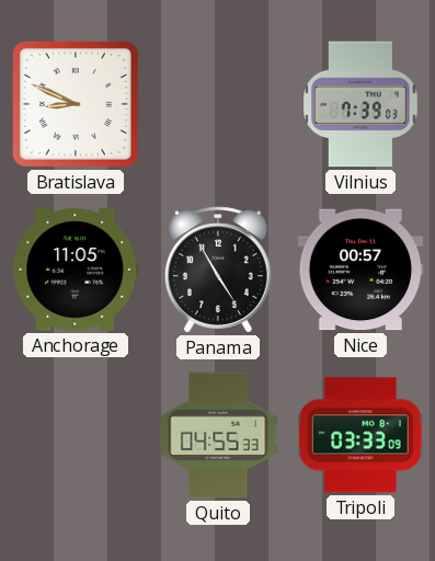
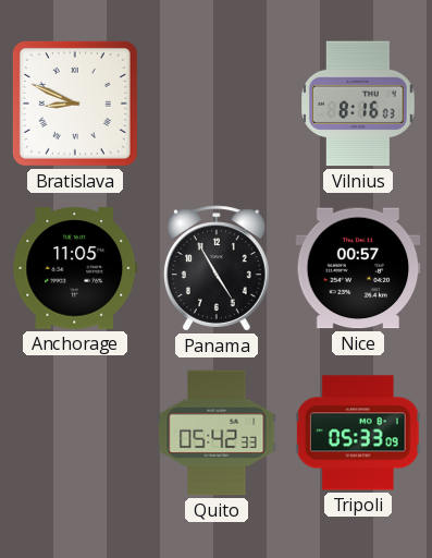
Vilnius: 7:39 -> 8:16
Quito: 04:55 -> 05:42
Tripoli: 03:33 -> 05:33
